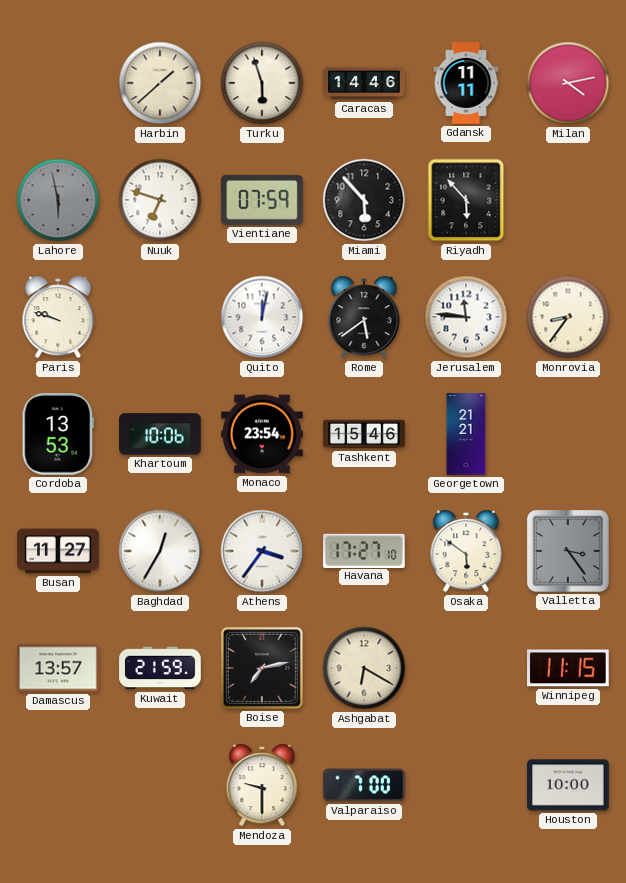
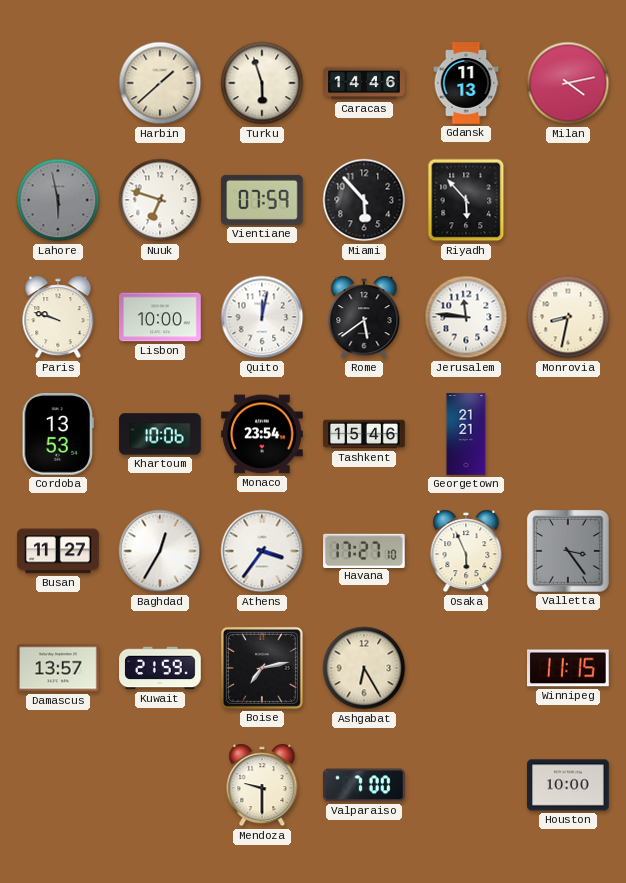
Gdansk: 11:11 -> 11:13
Lisbon: none -> 10:00
Monrovia: 8:36 -> 8:32
Osaka: 5:51 -> 5:56
Ashgabat: 6:20 -> 6:25
